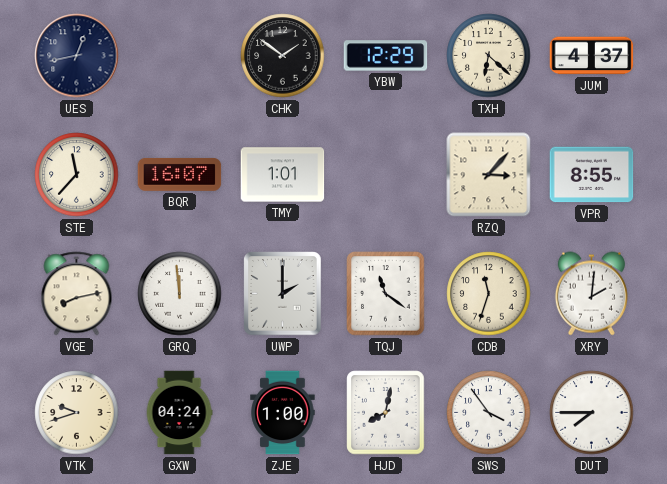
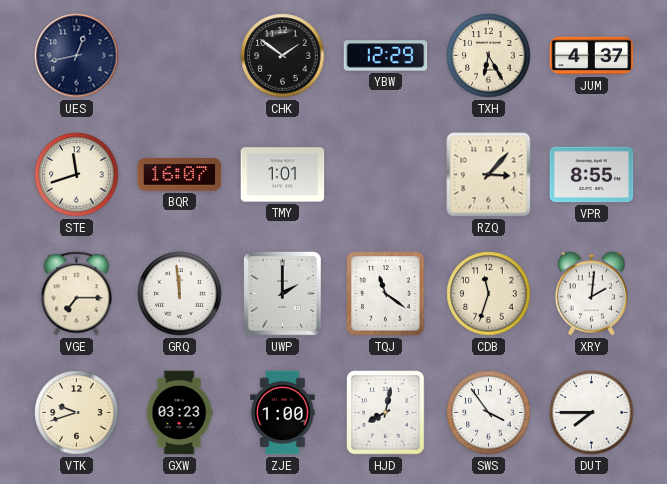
TXH: 6:22 -> 6:25
STE: 11:37 -> 11:42
VGE: 8:13 -> 7:15
GXW: 04:24 -> 03:23
